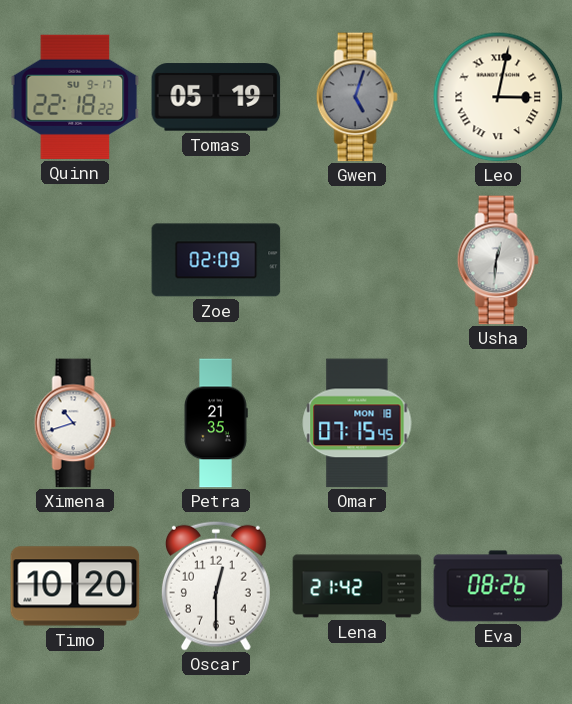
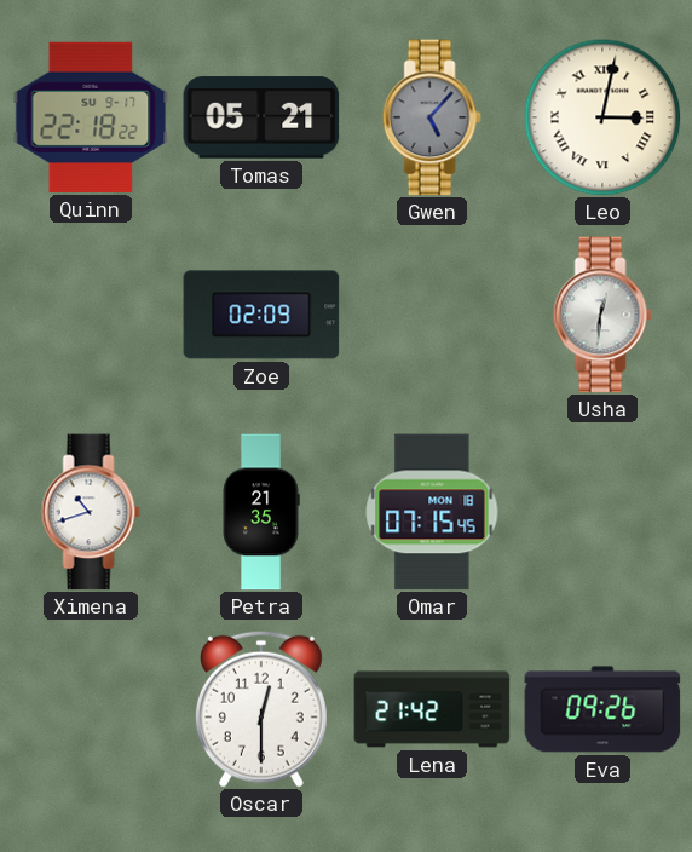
Tomas: 05:19 -> 05:21
Gwen: 5:03 -> 5:07
Timo: 10:20 -> none
Eva: 08:26 -> 09:26
